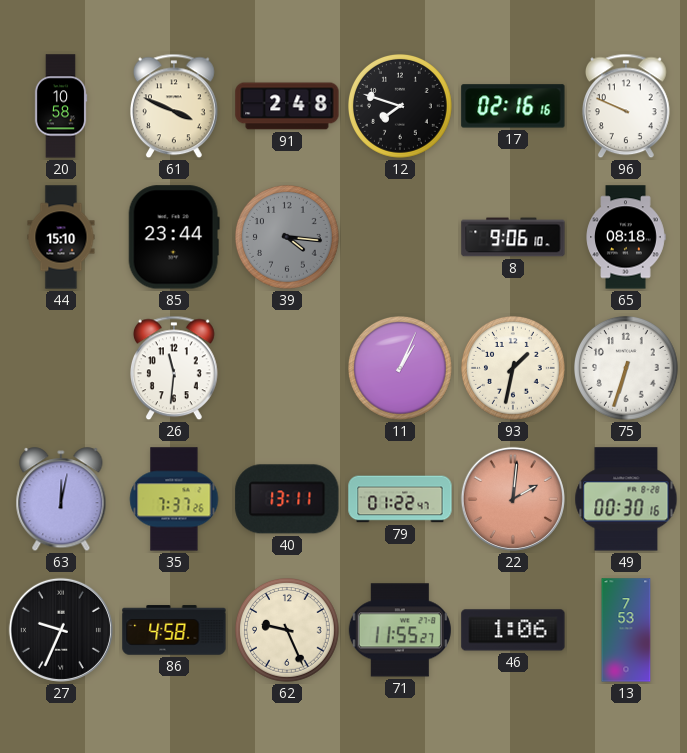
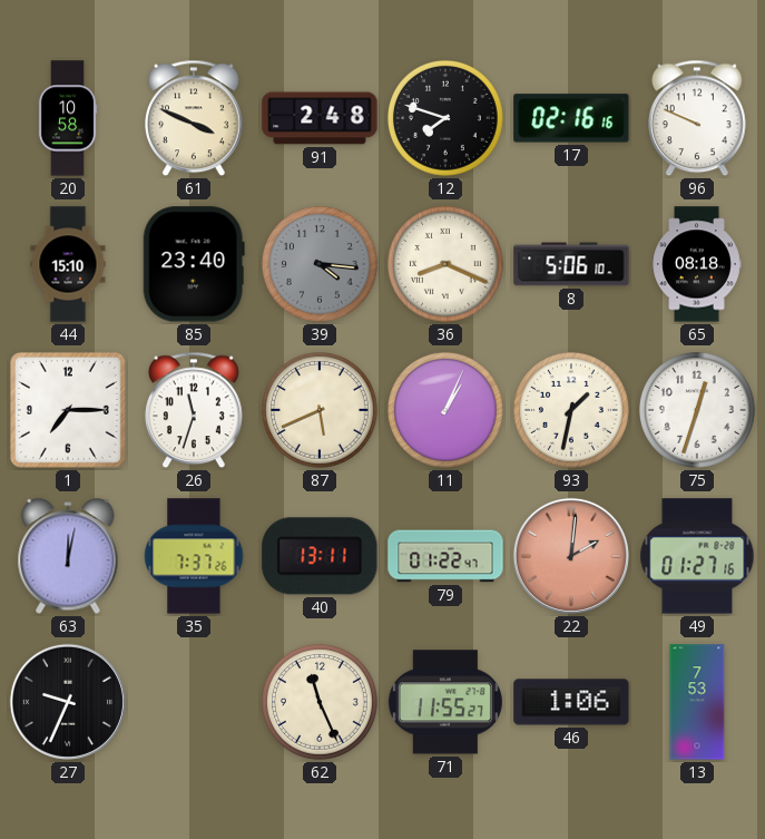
85: 23:44 -> 23:40
36: none -> 8:19
8: 9:06 -> 5:06
1: none -> 7:15
26: 11:31 -> 11:33
87: none -> 5:41
75: 6:33 -> 12:33
49: 00:30 -> 01:27
86: 4:58 -> none
62: 9:26 -> 11:26
